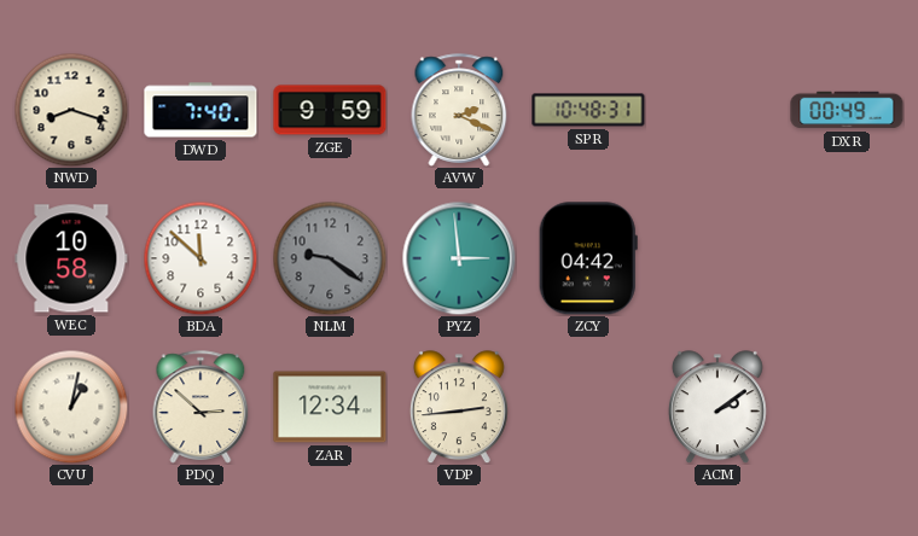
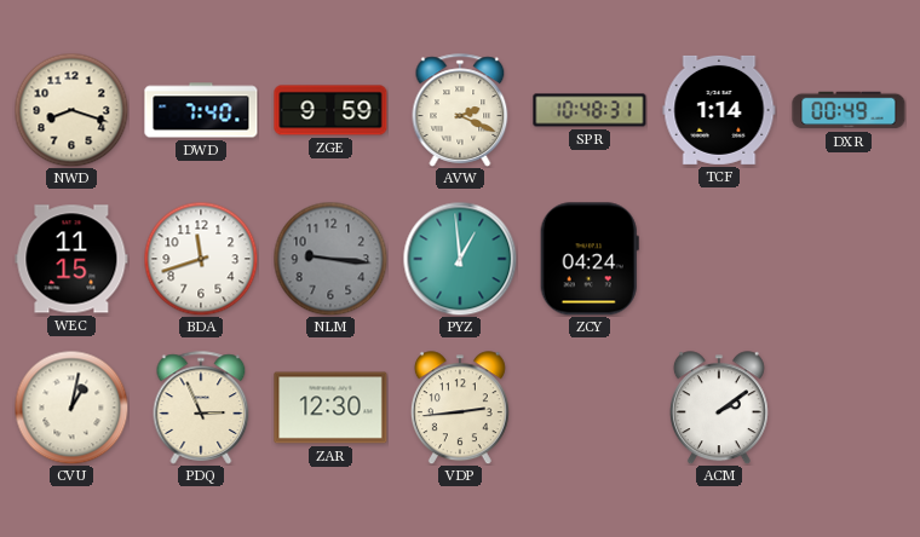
TCF: none -> 1:14
WEC: 10:58 -> 11:15
BDA: 11:52 -> 11:42
NLM: 9:21 -> 9:16
PYZ: 2:59 -> 12:59
ZCY: 04:42 -> 04:24
PDQ: 2:52 -> 2:56
ZAR: 12:34 -> 12:30
